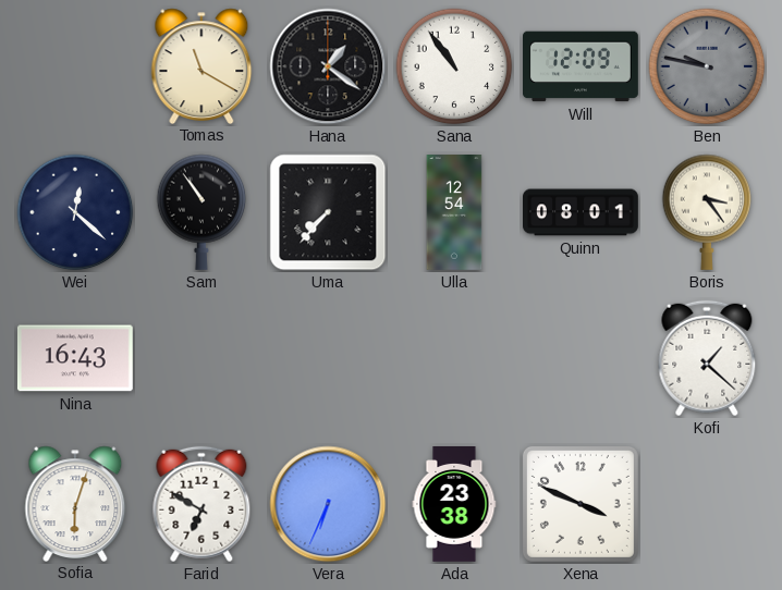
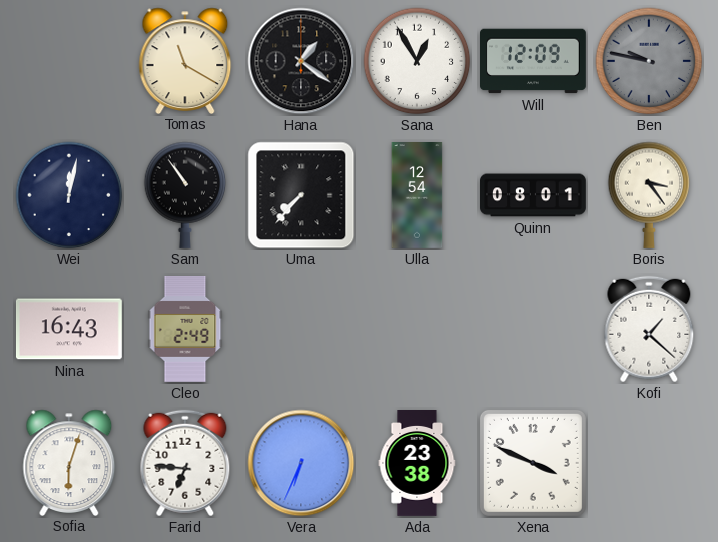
Sana: 10:54 -> 12:55
Wei: 12:22 -> 12:02
Cleo: none -> 2:49
Farid: 6:50 -> 6:46
